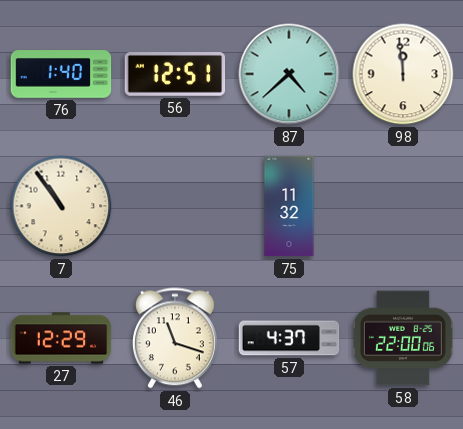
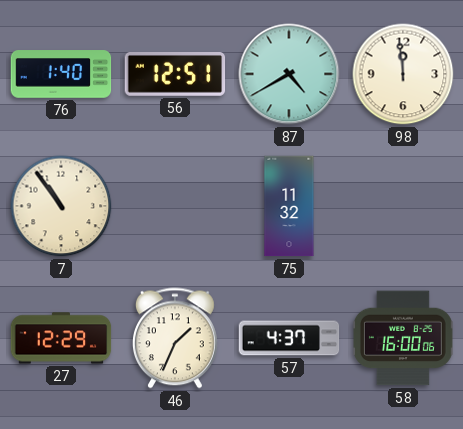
87: 4:38 -> 4:40
46: 11:18 -> 1:34
58: 22:00 -> 16:00
